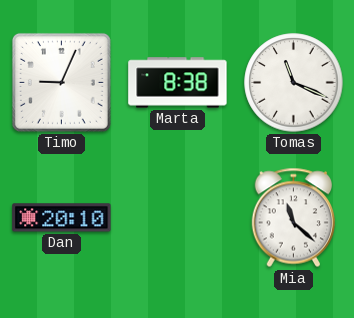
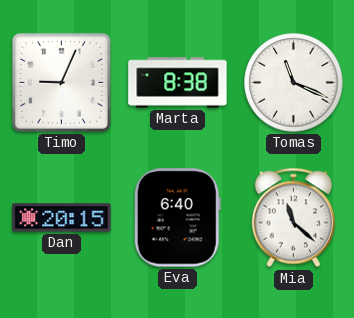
Dan: 20:10 -> 20:15
Eva: none -> 6:40
